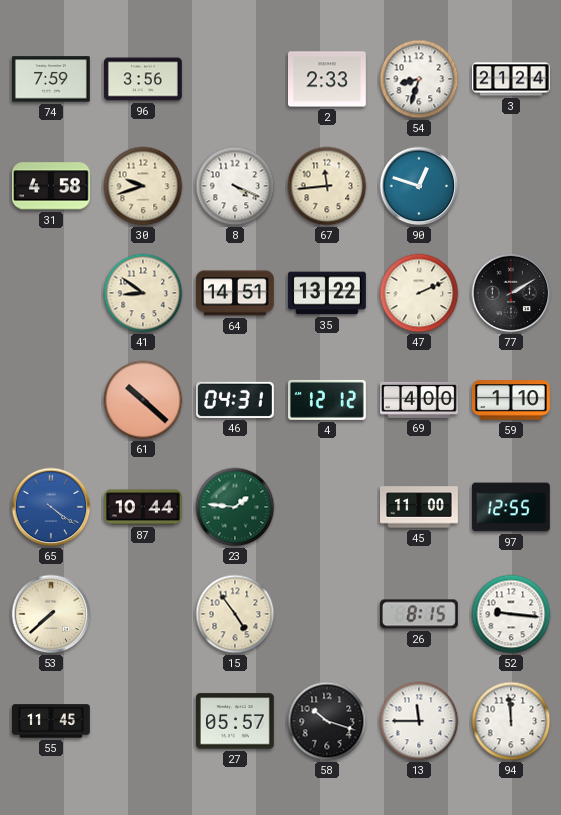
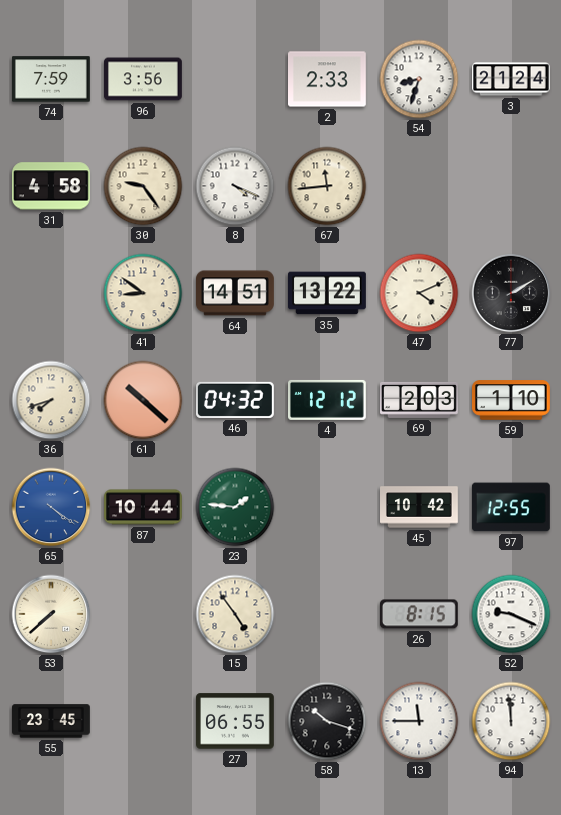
30: 9:42 -> 9:24
90: 12:48 -> none
47: 2:11 -> 4:11
36: none -> 7:42
46: 04:31 -> 04:32
69: 4:00 -> 2:03
45: 11:00 -> 10:42
52: 9:16 -> 9:19
55: 11:45 -> 23:45
27: 05:57 -> 06:55
